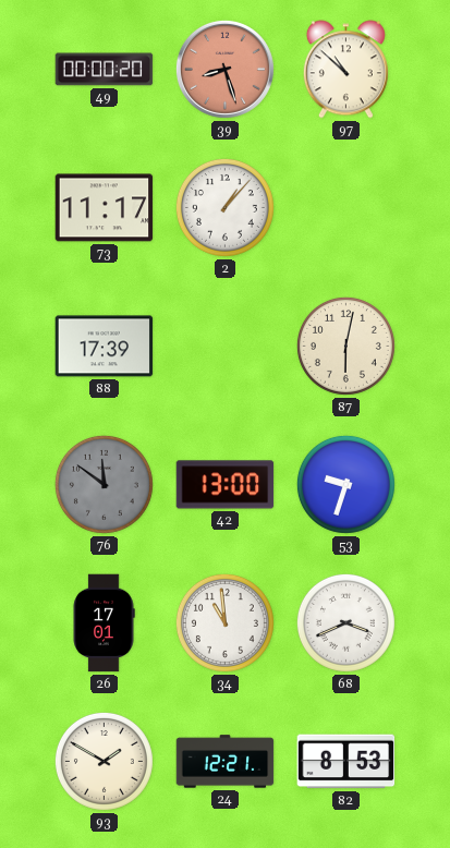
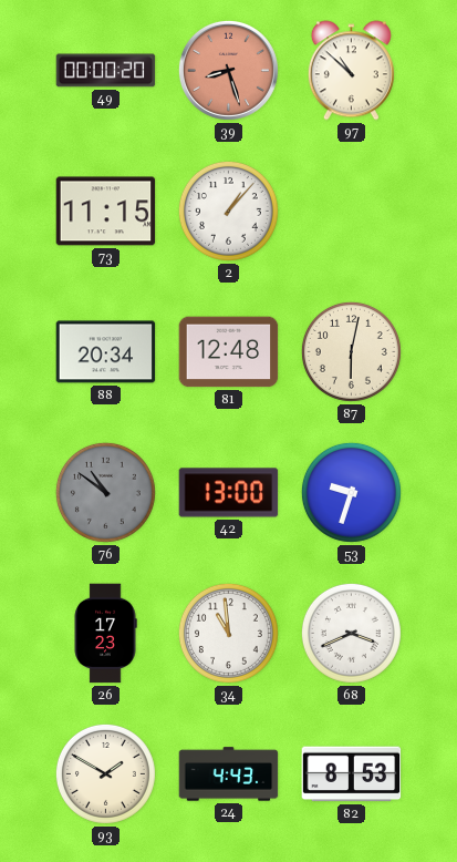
73: 11:17 -> 11:15
88: 17:39 -> 20:34
81: none -> 12:48
76: 11:51 -> 10:51
26: 17:01 -> 17:23
24: 12:21 -> 4:43
